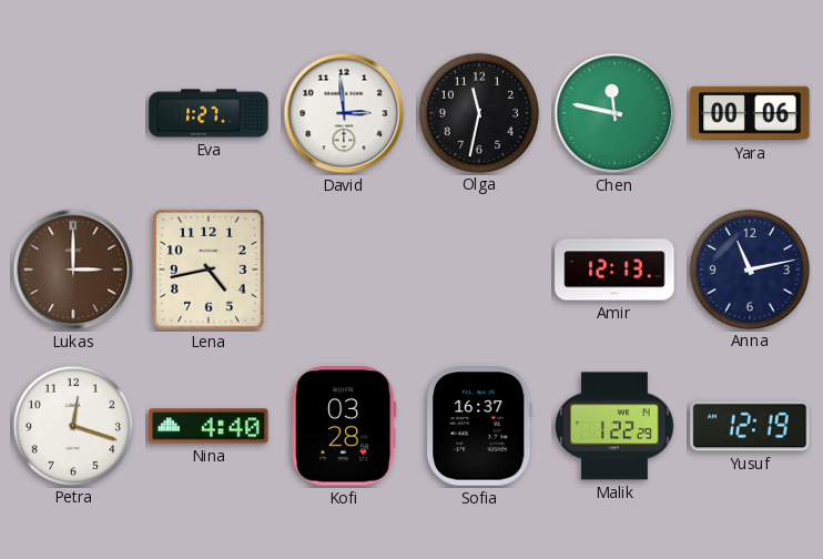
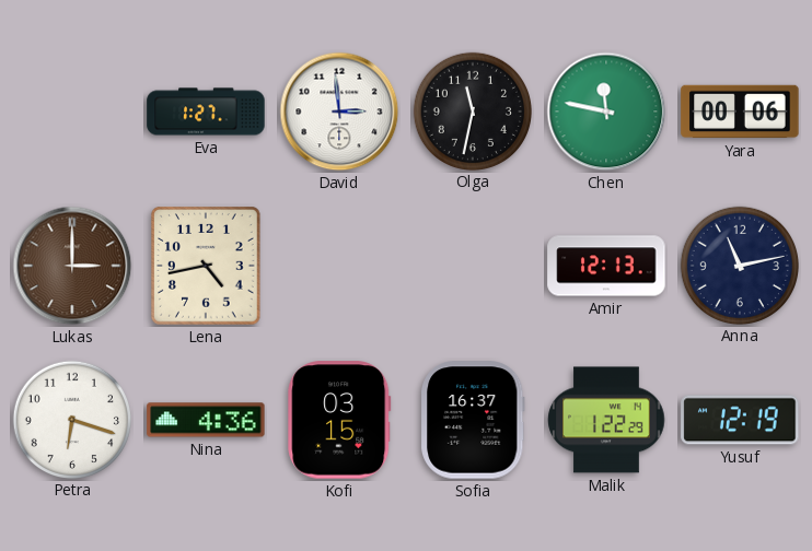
Petra: 12:18 -> 6:18
Nina: 4:40 -> 4:36
Kofi: 03:28 -> 03:15
